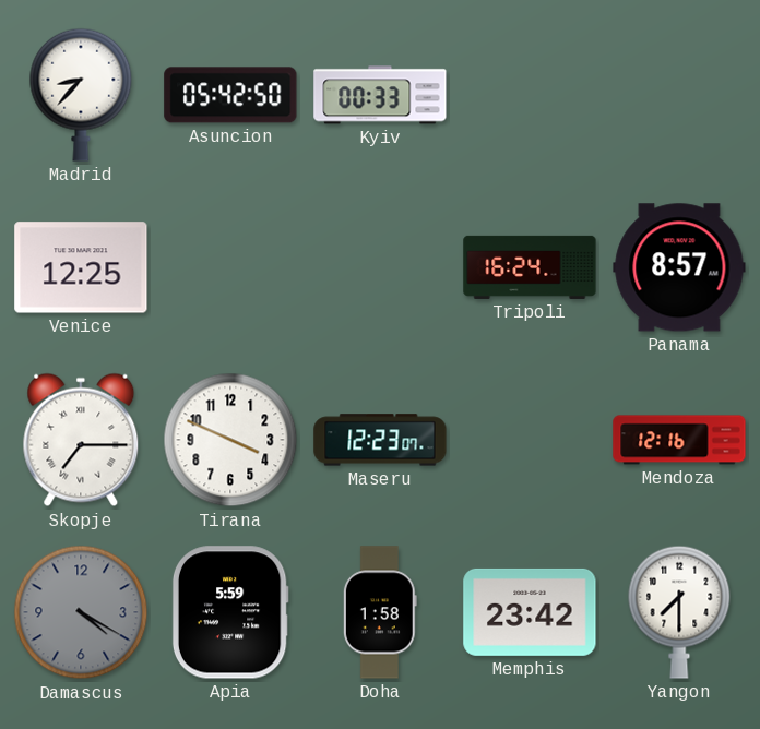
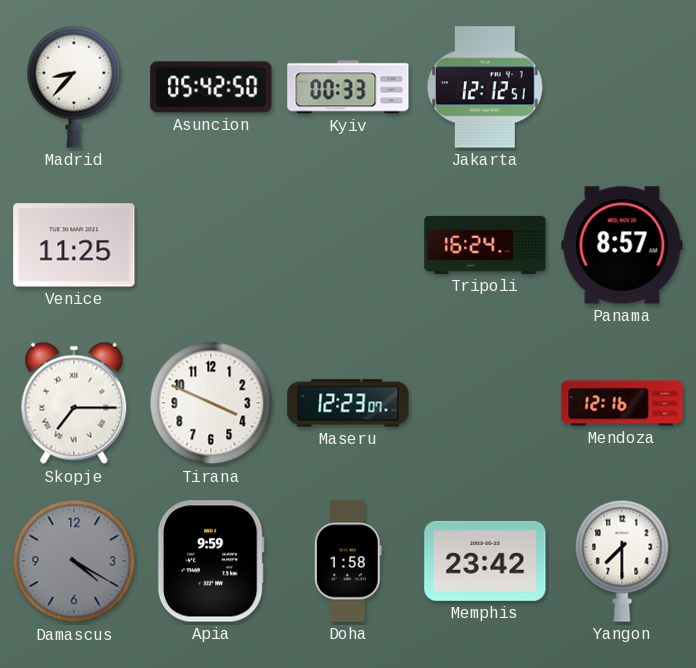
Jakarta: none -> 12:12
Venice: 12:25 -> 11:25
Apia: 5:59 -> 9:59
